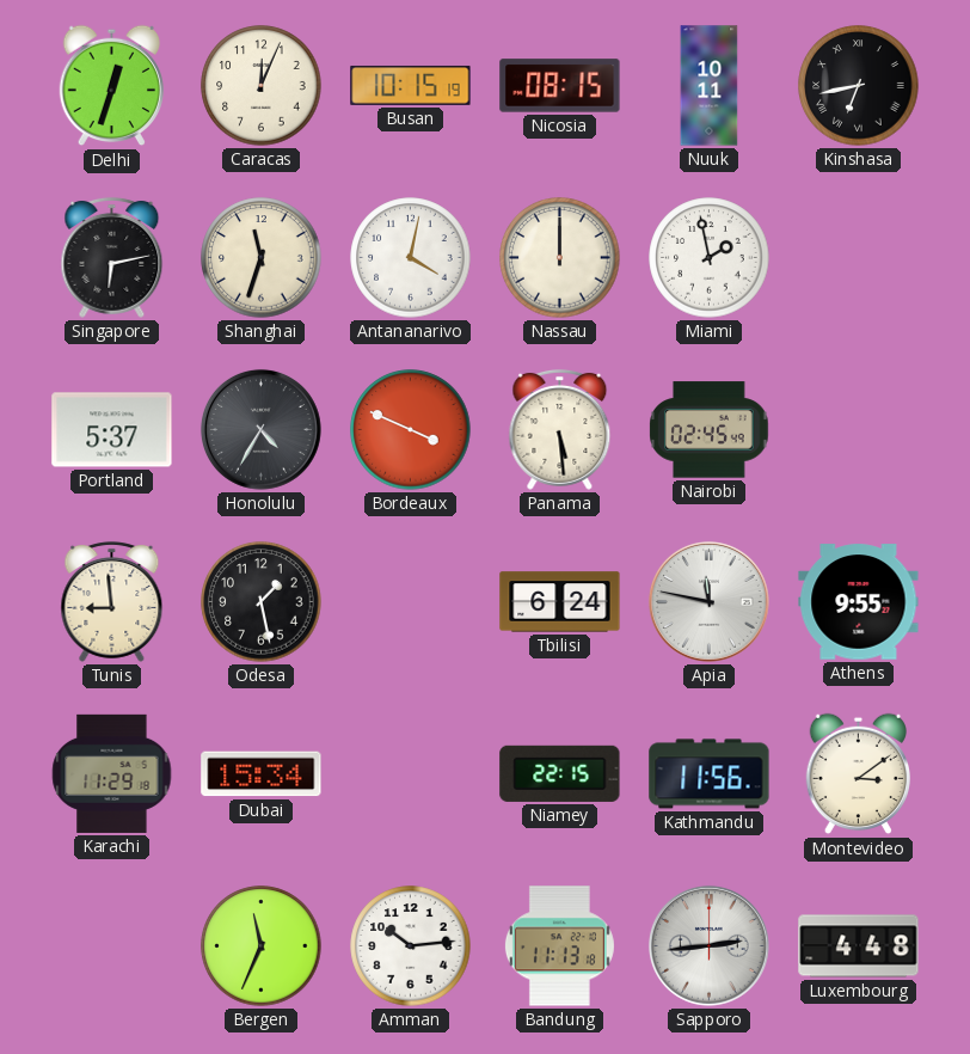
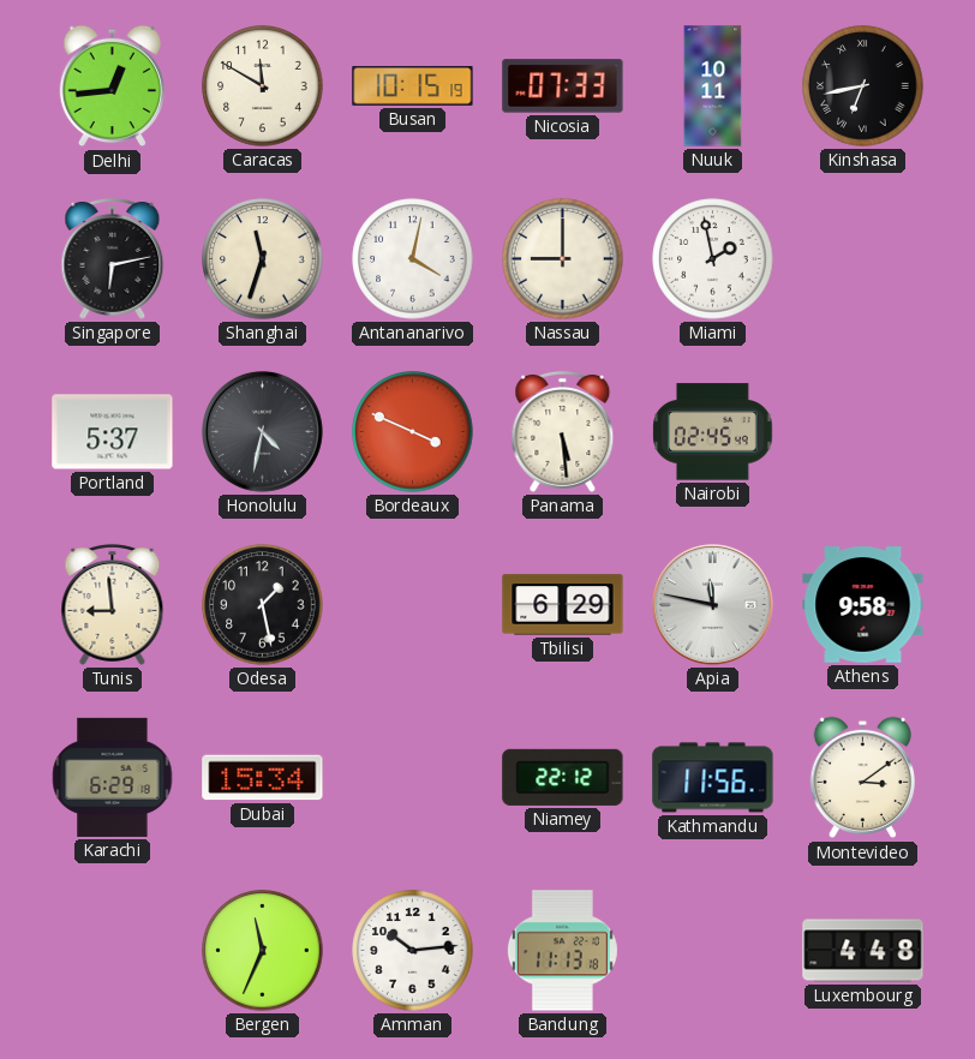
Delhi: 12:33 -> 12:44
Caracas: 12:04 -> 11:50
Nicosia: 08:15 -> 07:33
Nassau: 12:00 -> 9:00
Honolulu: 4:35 -> 4:32
Tbilisi: 6:24 -> 6:29
Athens: 9:55 -> 9:58
Karachi: 11:29 -> 6:29
Niamey: 22:15 -> 22:12
Sapporo: 2:44 -> none
